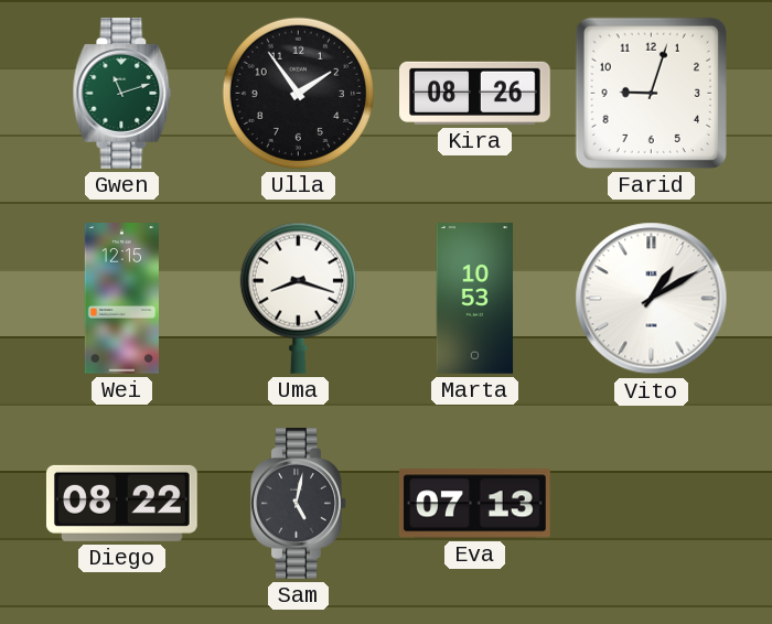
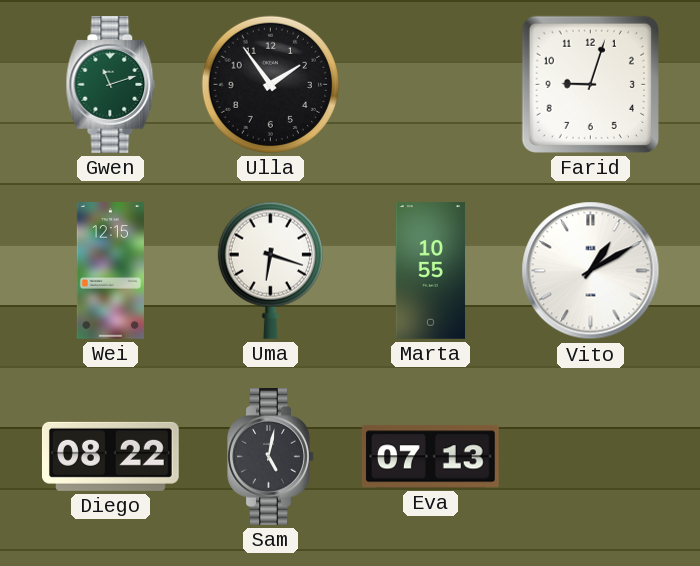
Kira: 08:26 -> none
Uma: 8:18 -> 6:18
Marta: 10:53 -> 10:55
